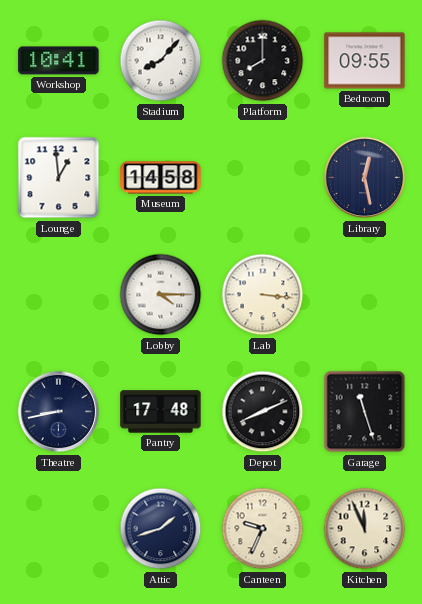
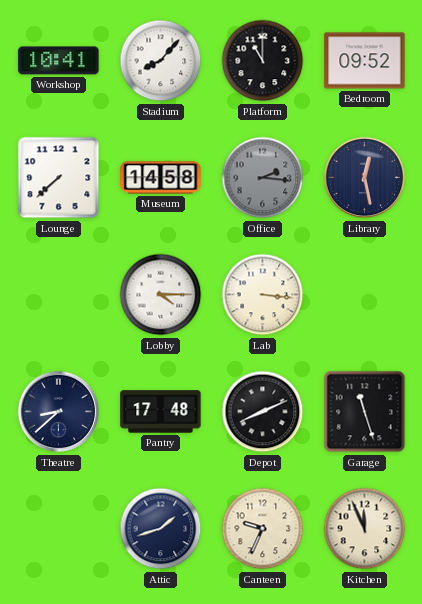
Platform: 8:00 -> 11:00
Bedroom: 09:55 -> 09:52
Lounge: 12:59 -> 7:38
Office: none -> 2:16
Theatre: 8:43 -> 8:38
